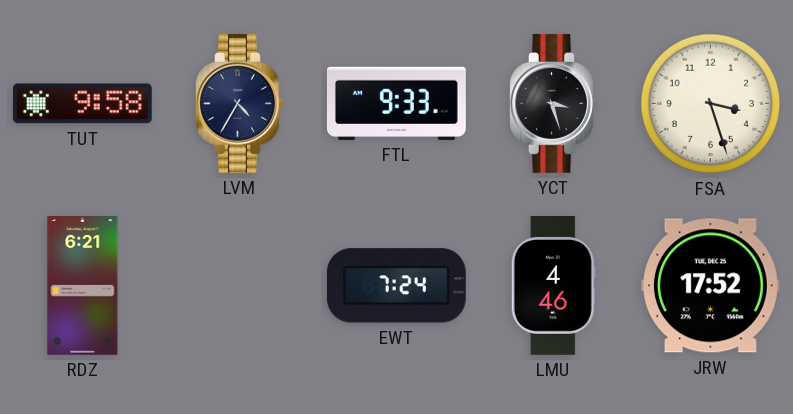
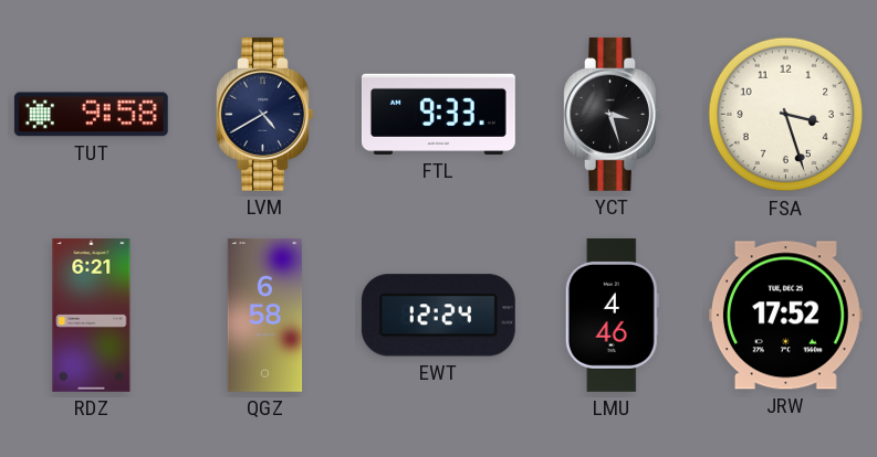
LVM: 4:35 -> 4:40
QGZ: none -> 6:58
EWT: 7:24 -> 12:24
